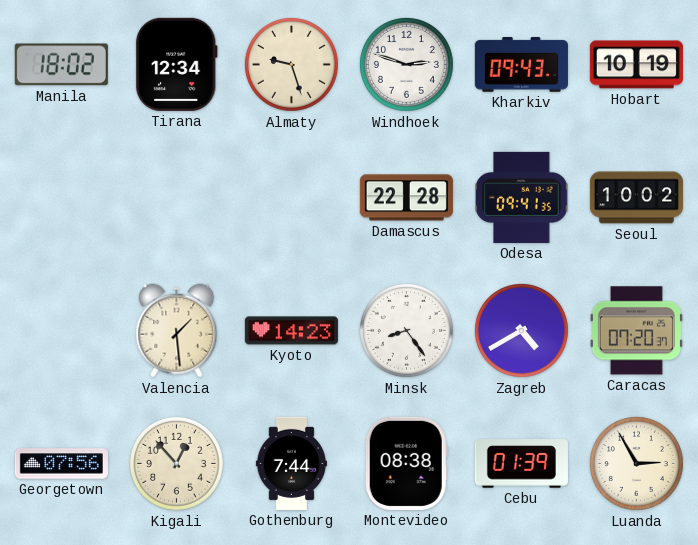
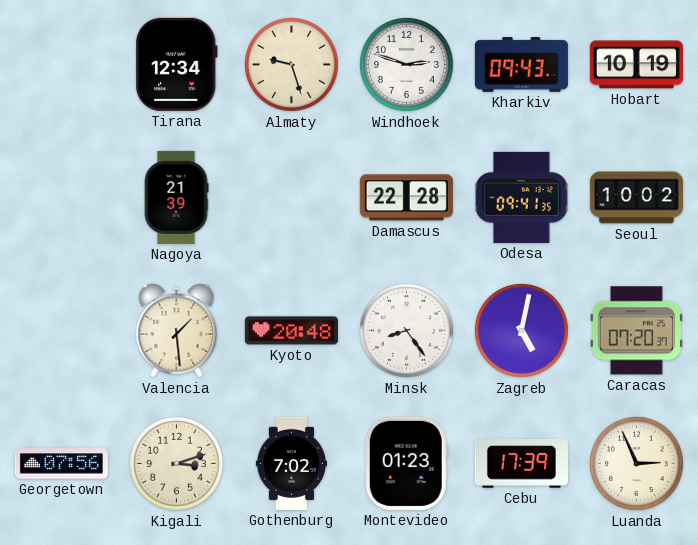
Manila: 18:02 -> none
Nagoya: none -> 21:39
Kyoto: 14:23 -> 20:48
Zagreb: 4:40 -> 5:02
Kigali: 12:53 -> 3:12
Gothenburg: 7:44 -> 7:02
Montevideo: 08:38 -> 01:23
Cebu: 01:39 -> 17:39
Luanda: 2:55 -> 2:56
